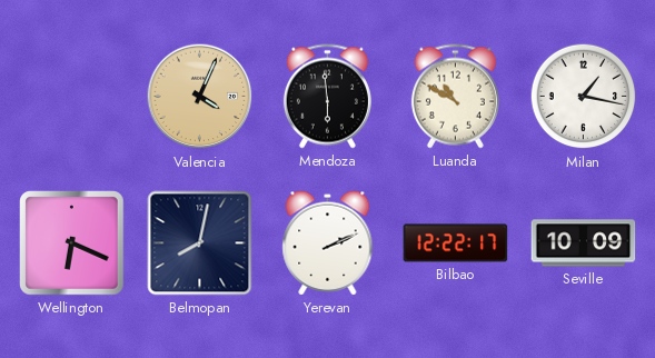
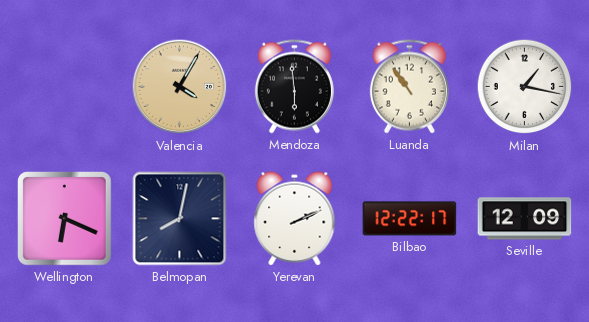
Valencia: 4:04 -> 4:05
Luanda: 10:50 -> 10:54
Seville: 10:09 -> 12:09
